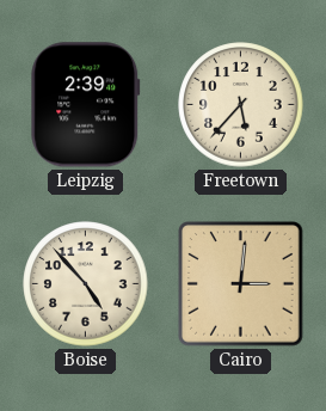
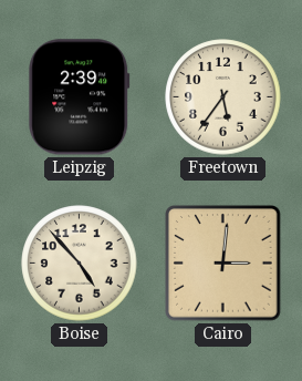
Freetown: 5:37 -> 5:36
